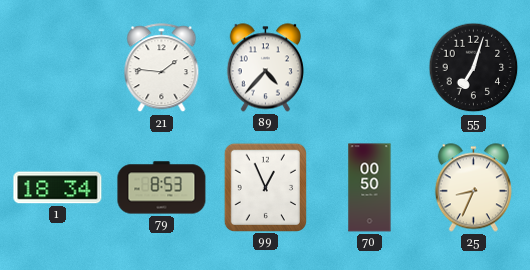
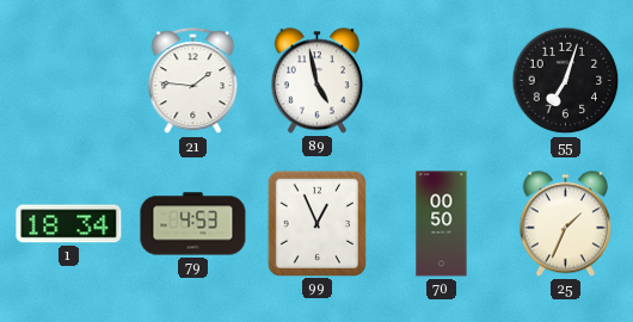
89: 4:37 -> 4:58
79: 8:53 -> 4:53
25: 8:34 -> 1:34
